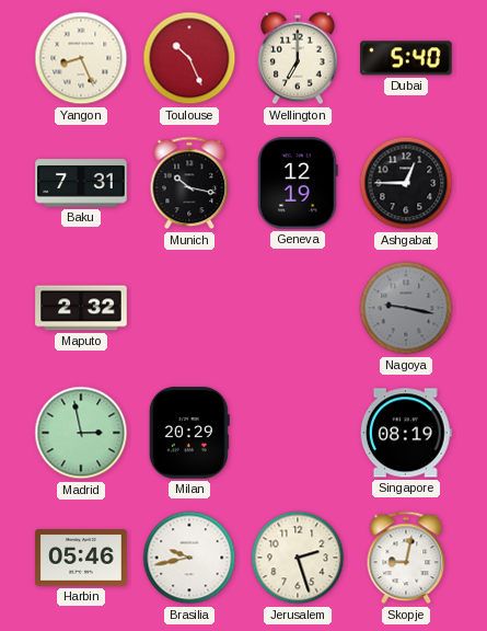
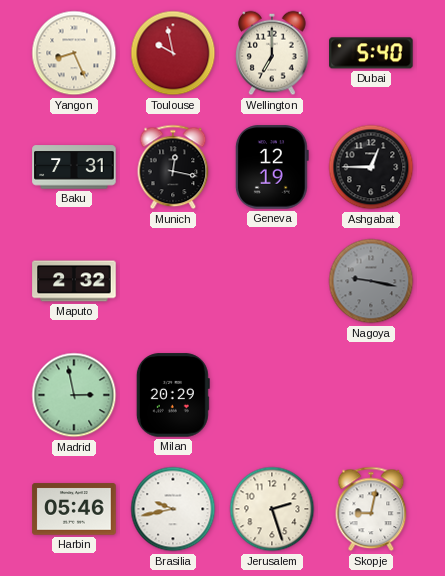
Toulouse: 10:26 -> 9:58
Munich: 10:17 -> 12:17
Singapore: 08:19 -> none
